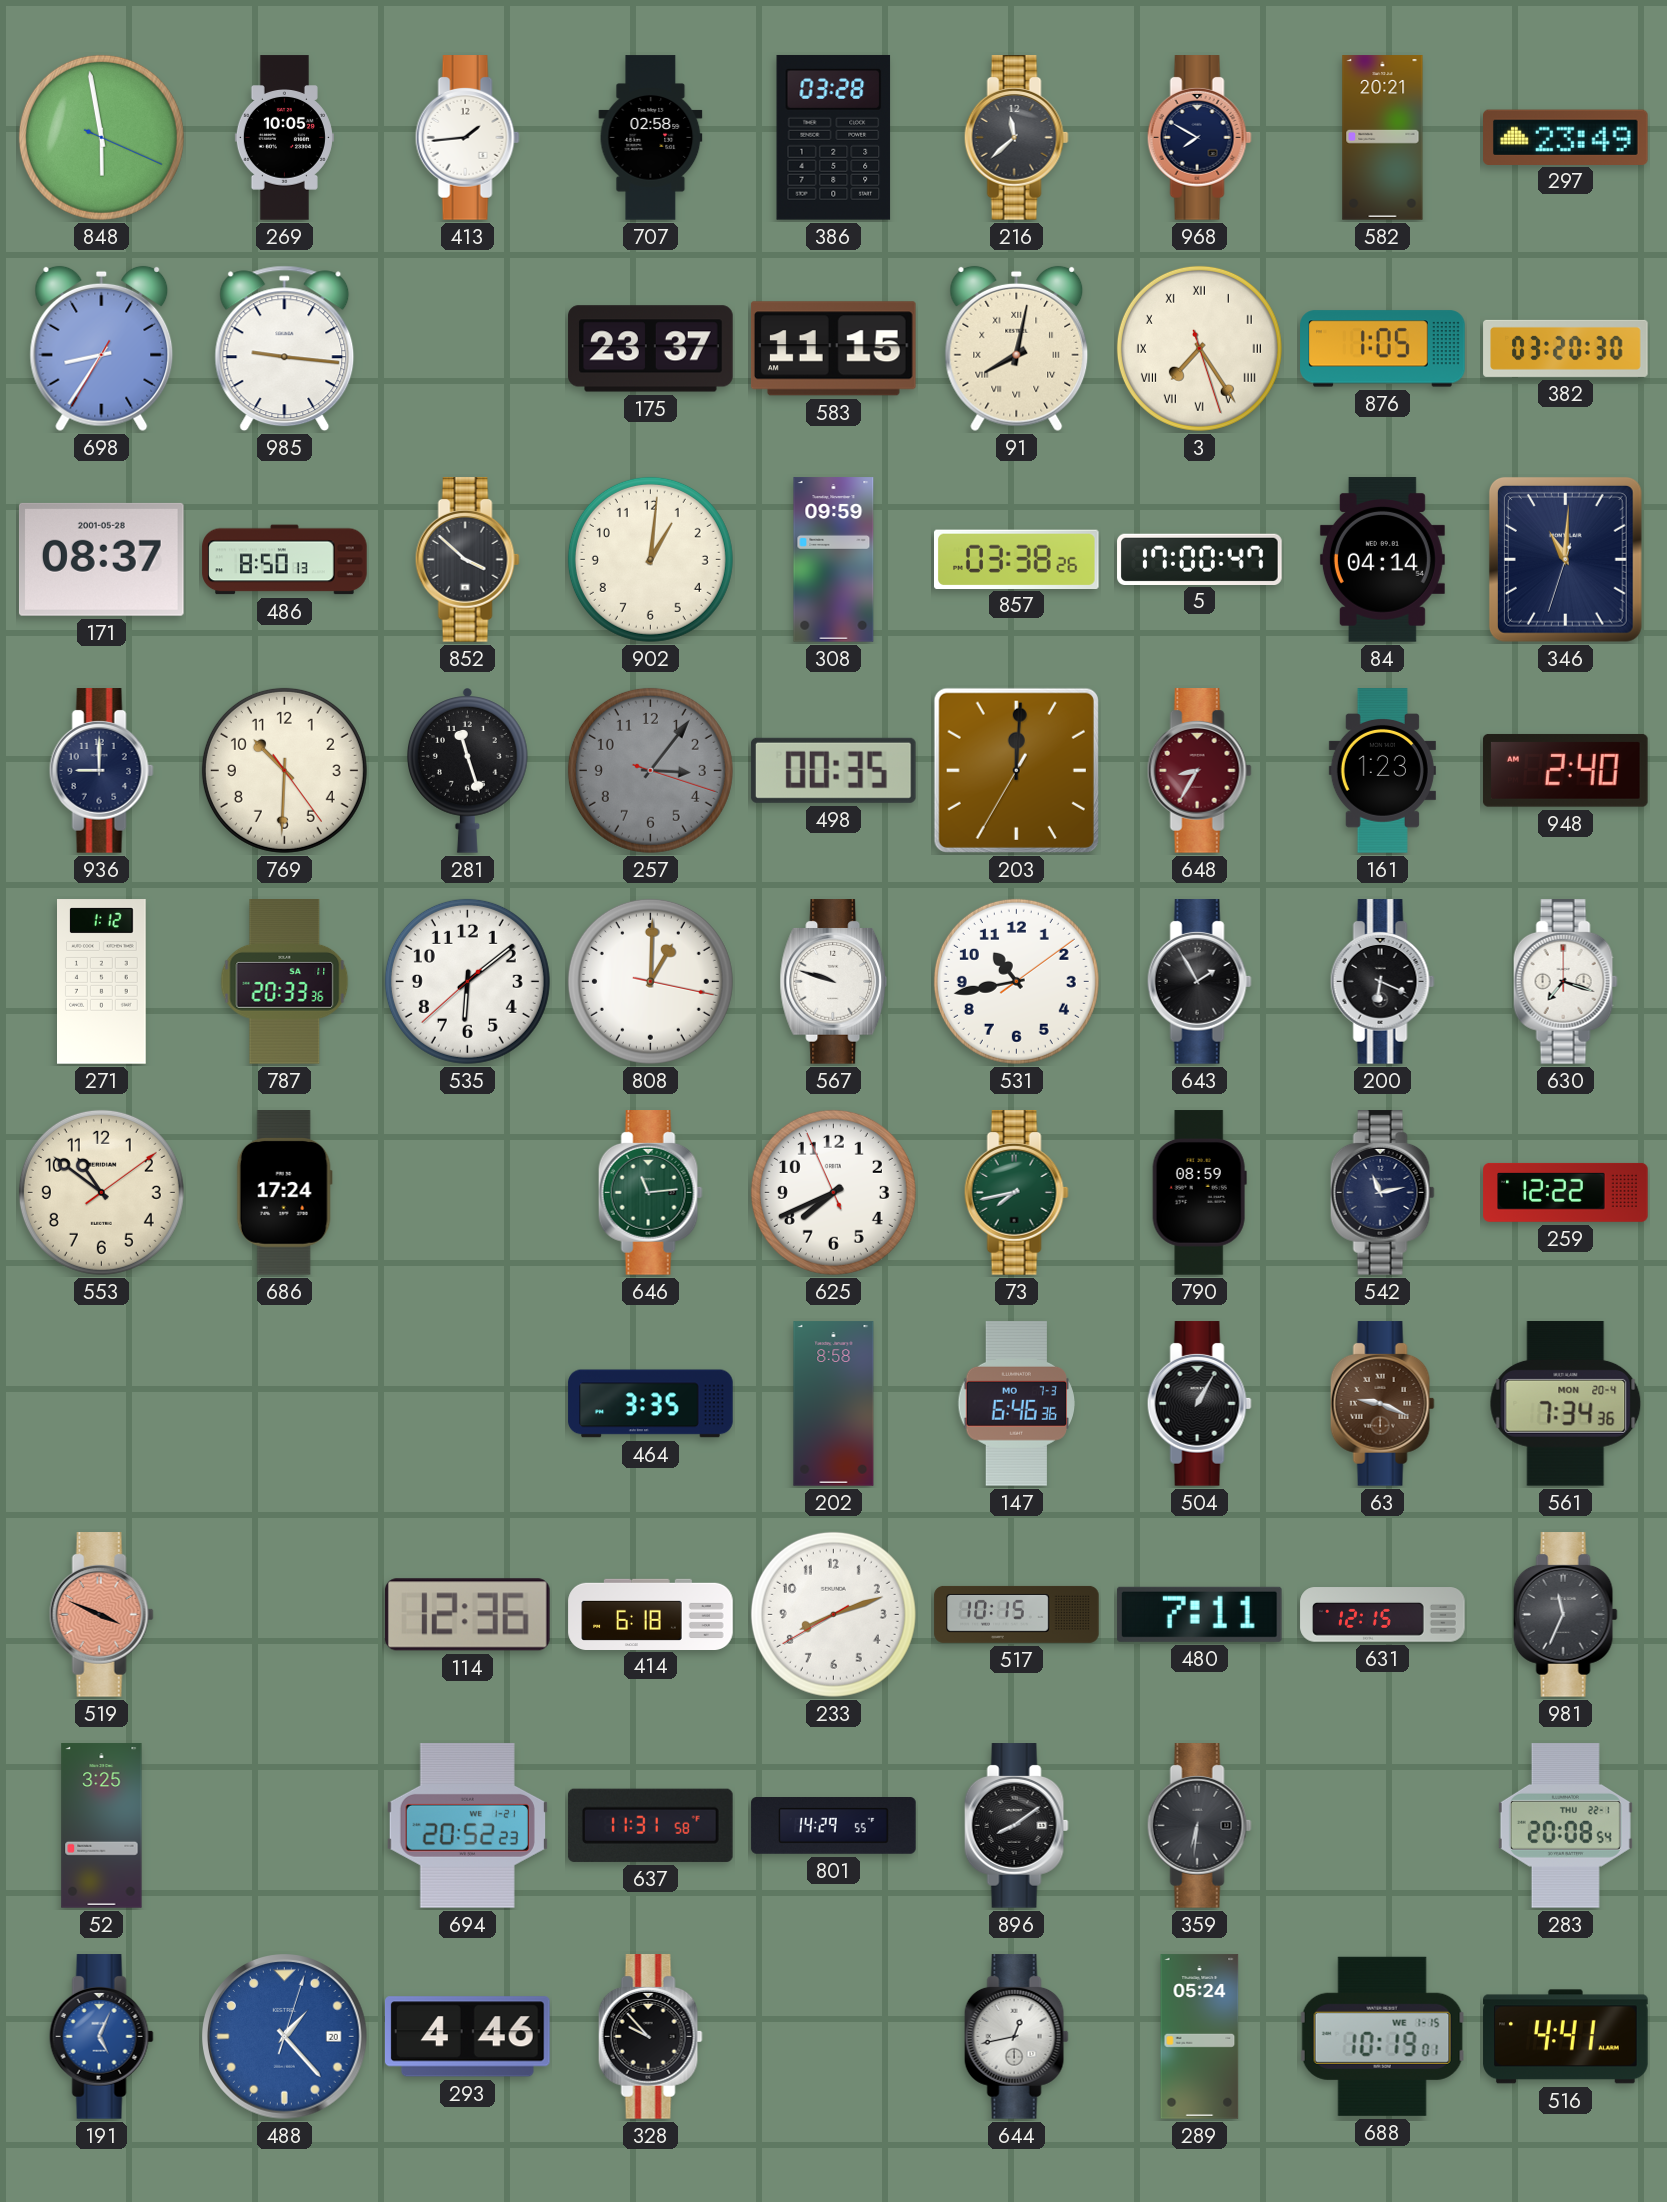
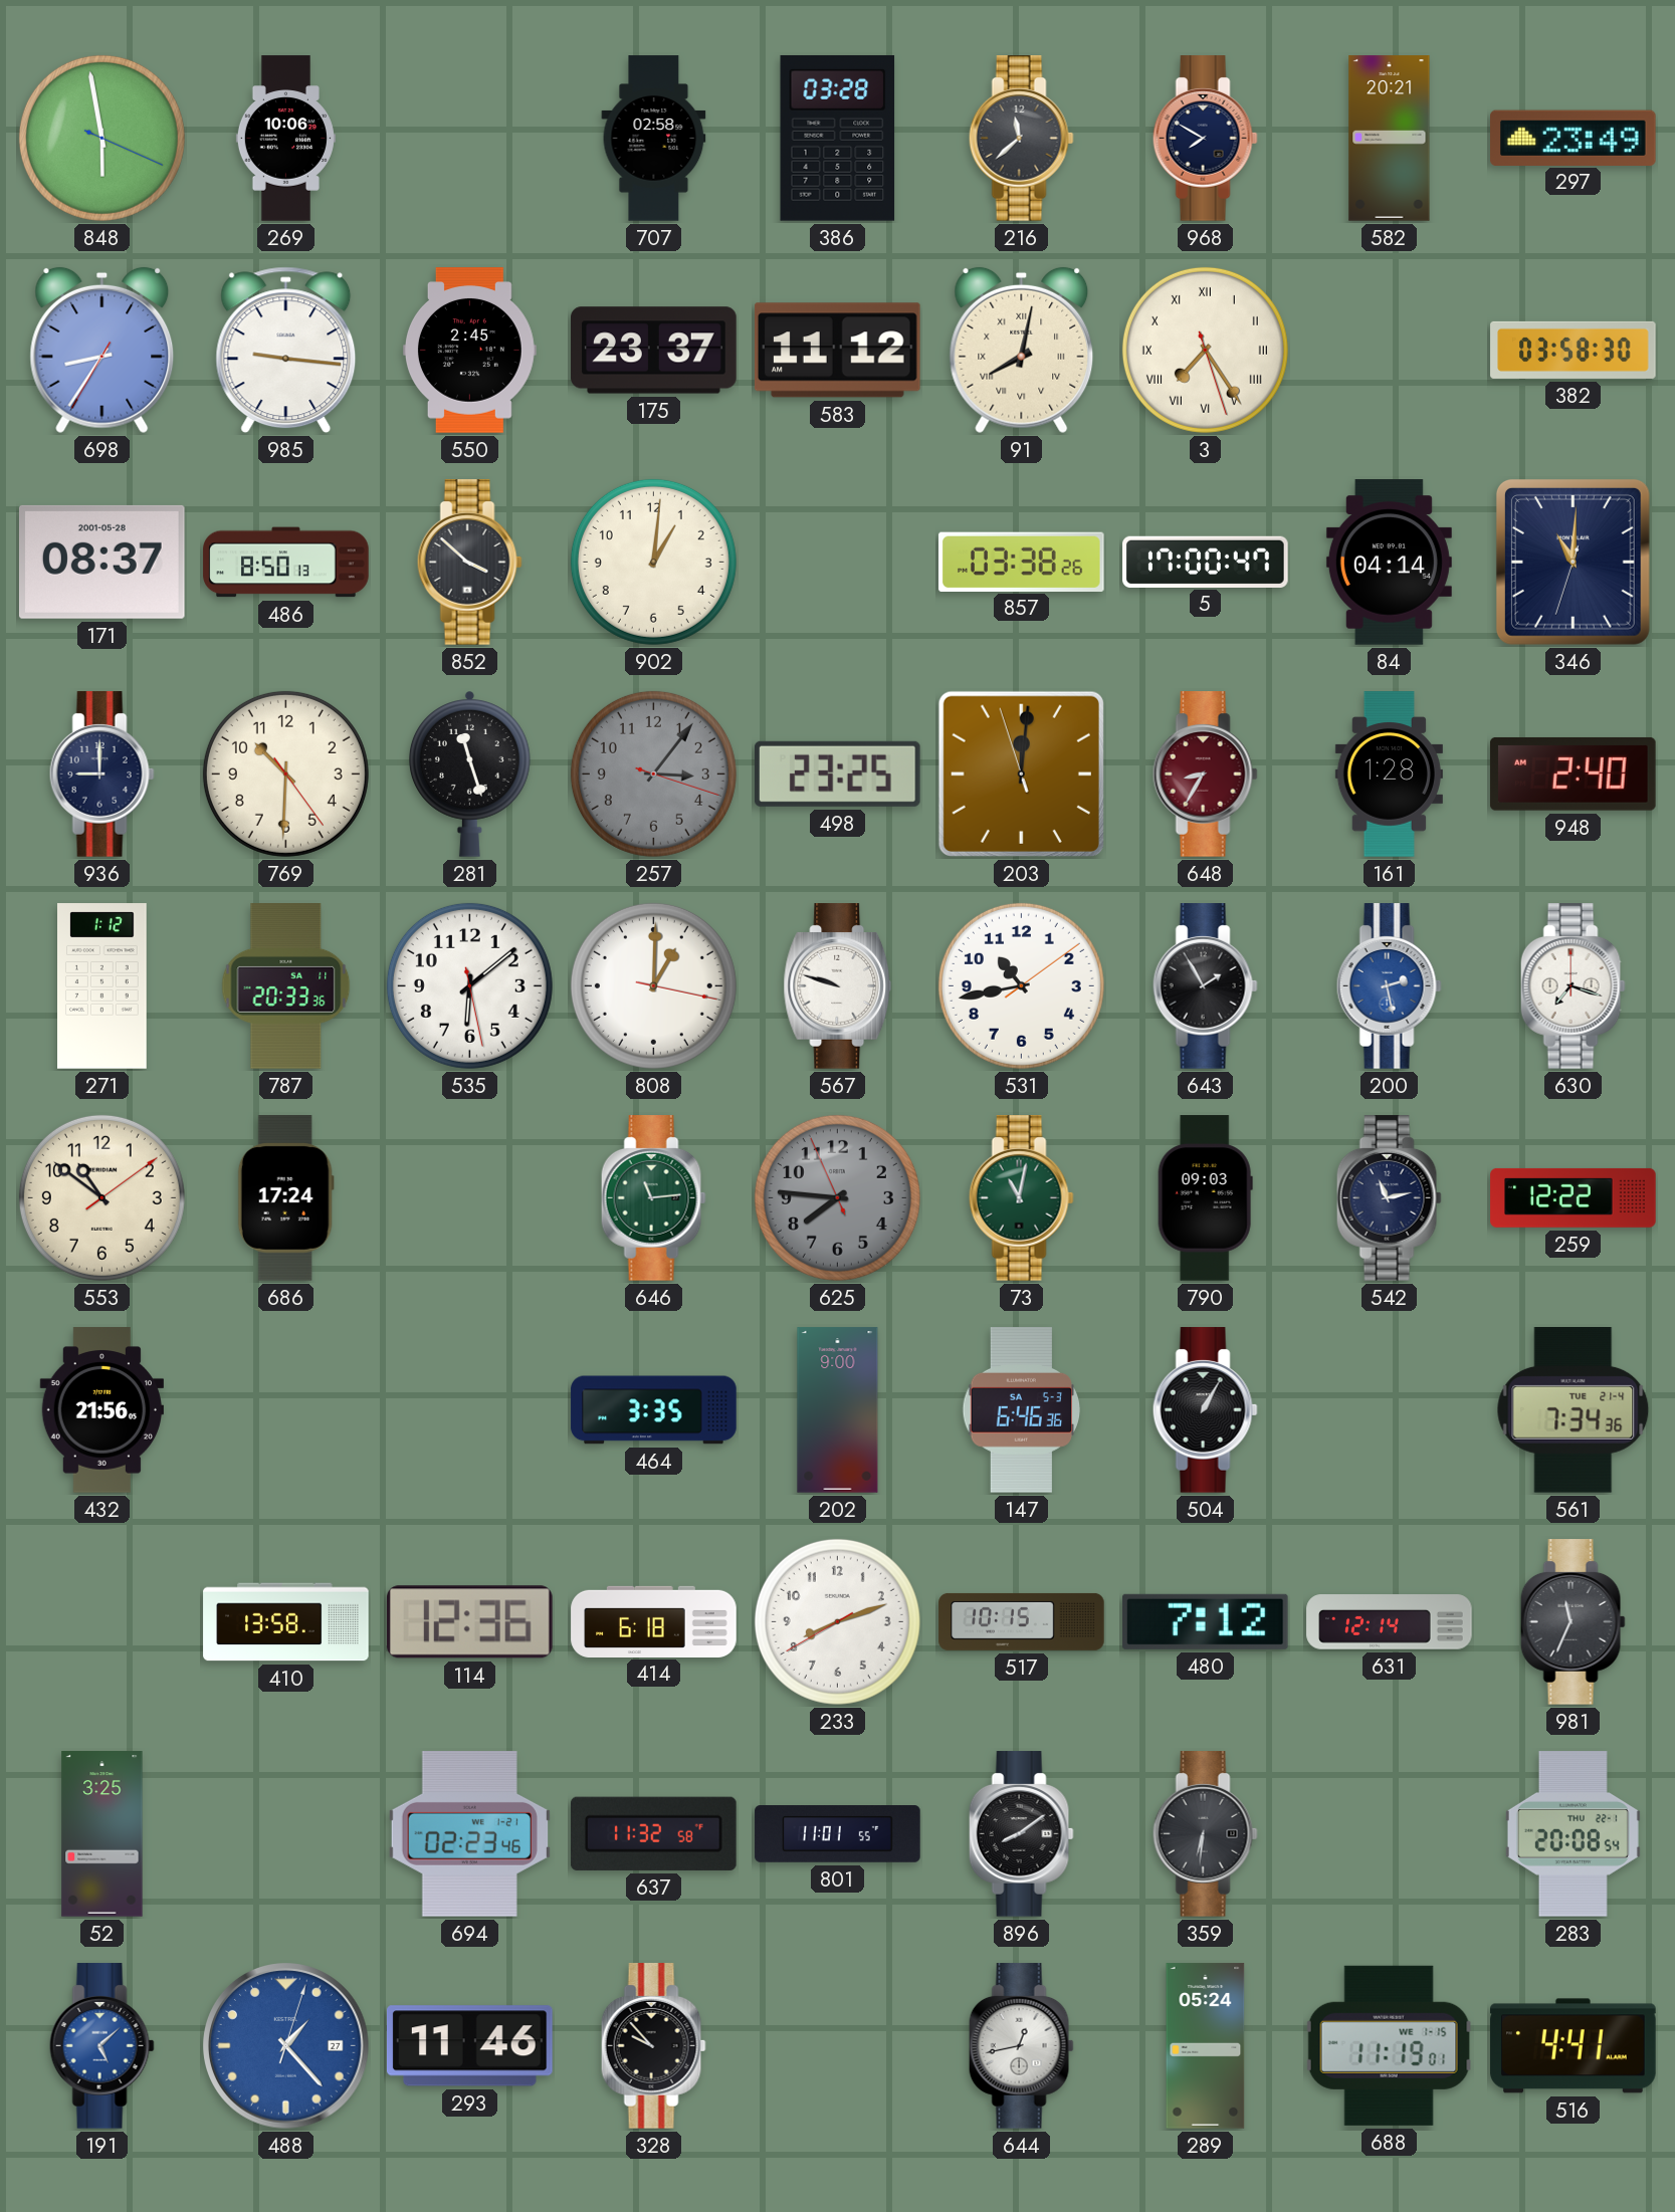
269: 10:05 -> 10:06
413: 1:44 -> none
550: none -> 2:45
583: 11:15 -> 11:12
876: 1:05 -> none
382: 03:20 -> 03:58
308: 09:59 -> none
498: 00:35 -> 23:25
203: 12:00:35 -> 12:00:57
161: 1:23 -> 1:28
535: 6:08:38 -> 6:08:28
200: 6:19 -> 2:28
200 dial: black -> blue
625: 7:40 -> 7:45
625 dial: white -> grey
73: 7:43 -> 11:02
790: 08:59 -> 09:03
432: none -> 21:56
202: 8:58 -> 9:00
147 date: MO 7-3 -> SA 5-3
63: 9:19 -> none
561 date: MON 20-4 -> TUE 21-4
519: 3:49 -> none
410: none -> 13:58
480: 7:11 -> 7:12
631: 12:15 -> 12:14
694: 20:52 -> 02:23
637: 11:31 -> 11:32
801: 14:29 -> 11:01
191: 5:04 -> 5:08
488 date: 20 -> 27
293: 4:46 -> 11:46
688: 10:19 -> 11:19
